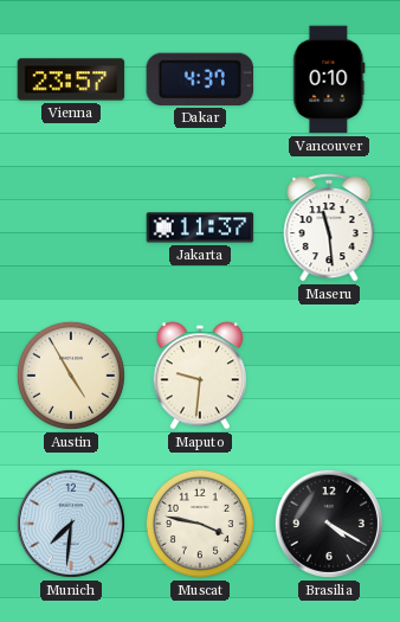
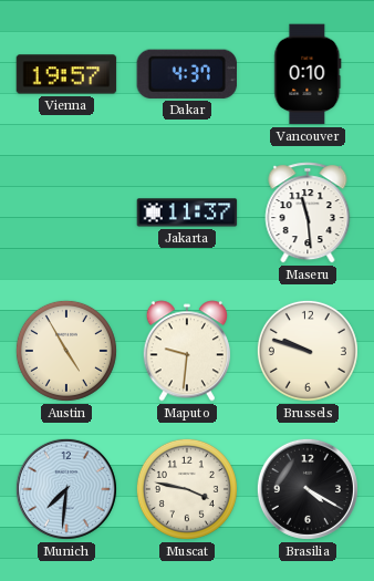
Vienna: 23:57 -> 19:57
Brussels: none -> 9:48
